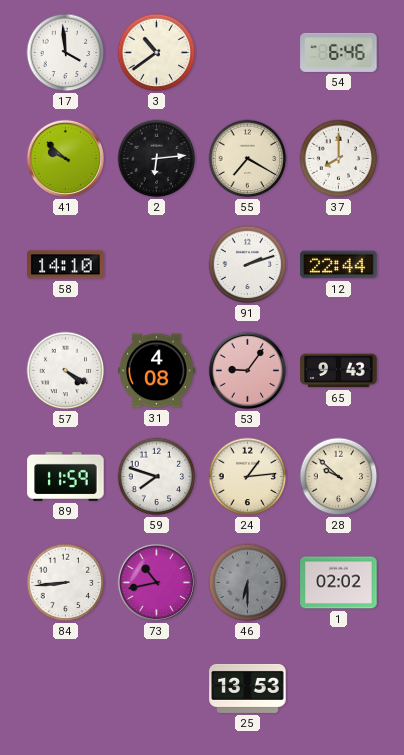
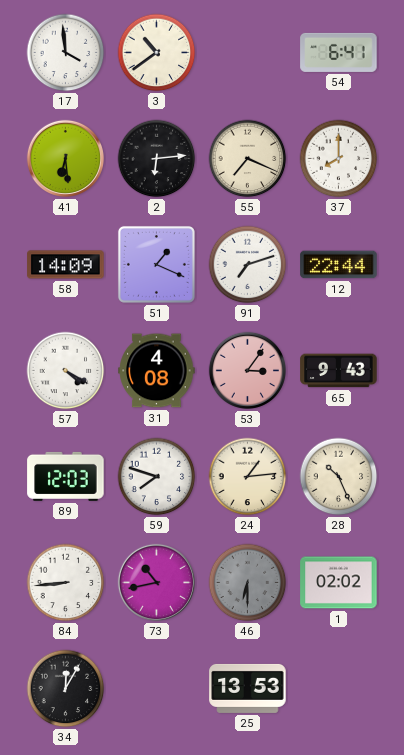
54: 6:46 -> 6:41
41: 9:52 -> 6:29
55: 7:20 -> 7:19
58: 14:10 -> 14:09
51: none -> 1:19
91: 2:12 -> 7:12
53: 9:06 -> 3:06
89: 11:59 -> 12:03
28: 9:52 -> 10:26
34: none -> 12:05
